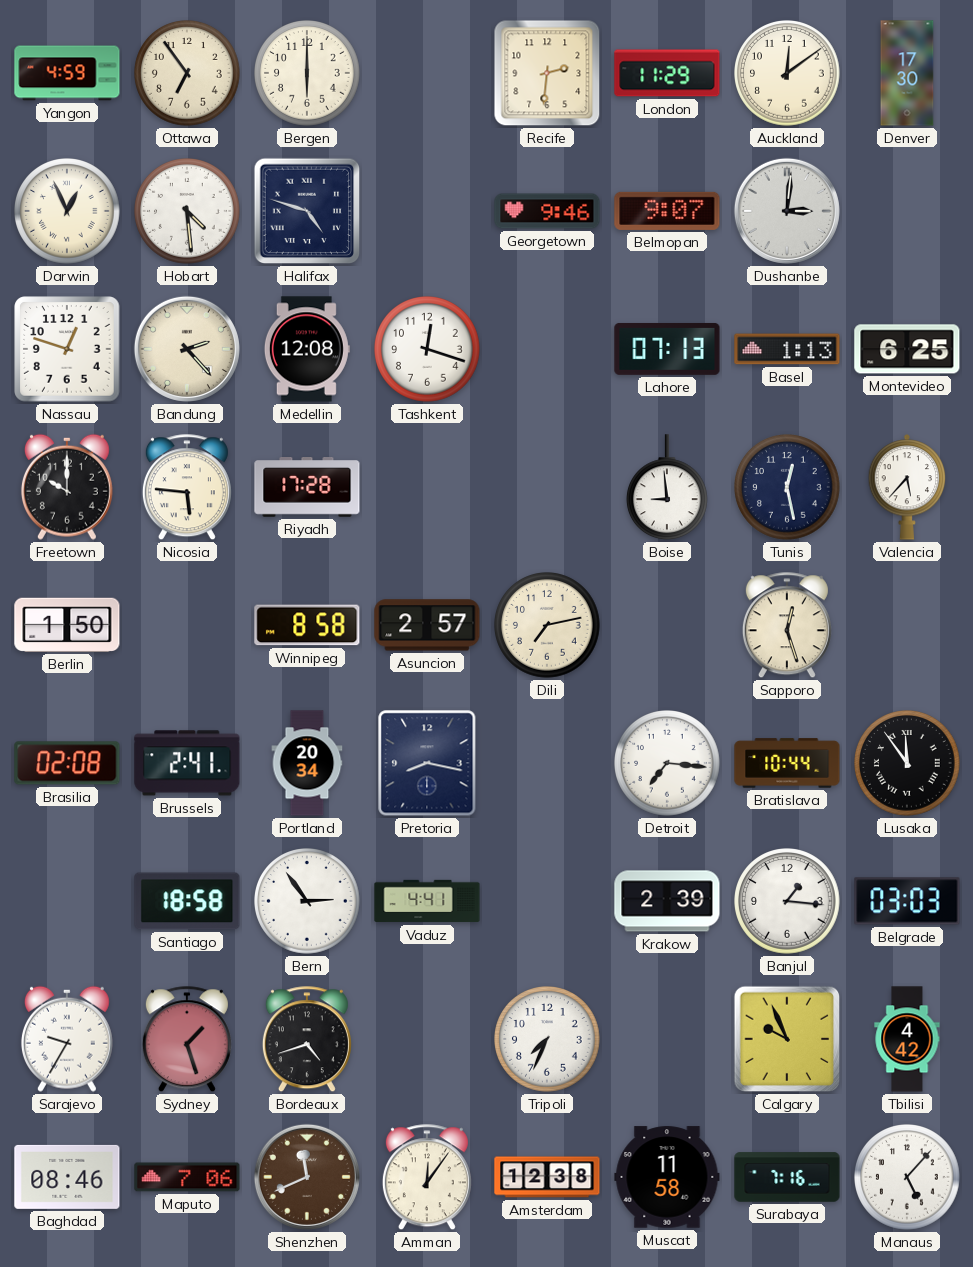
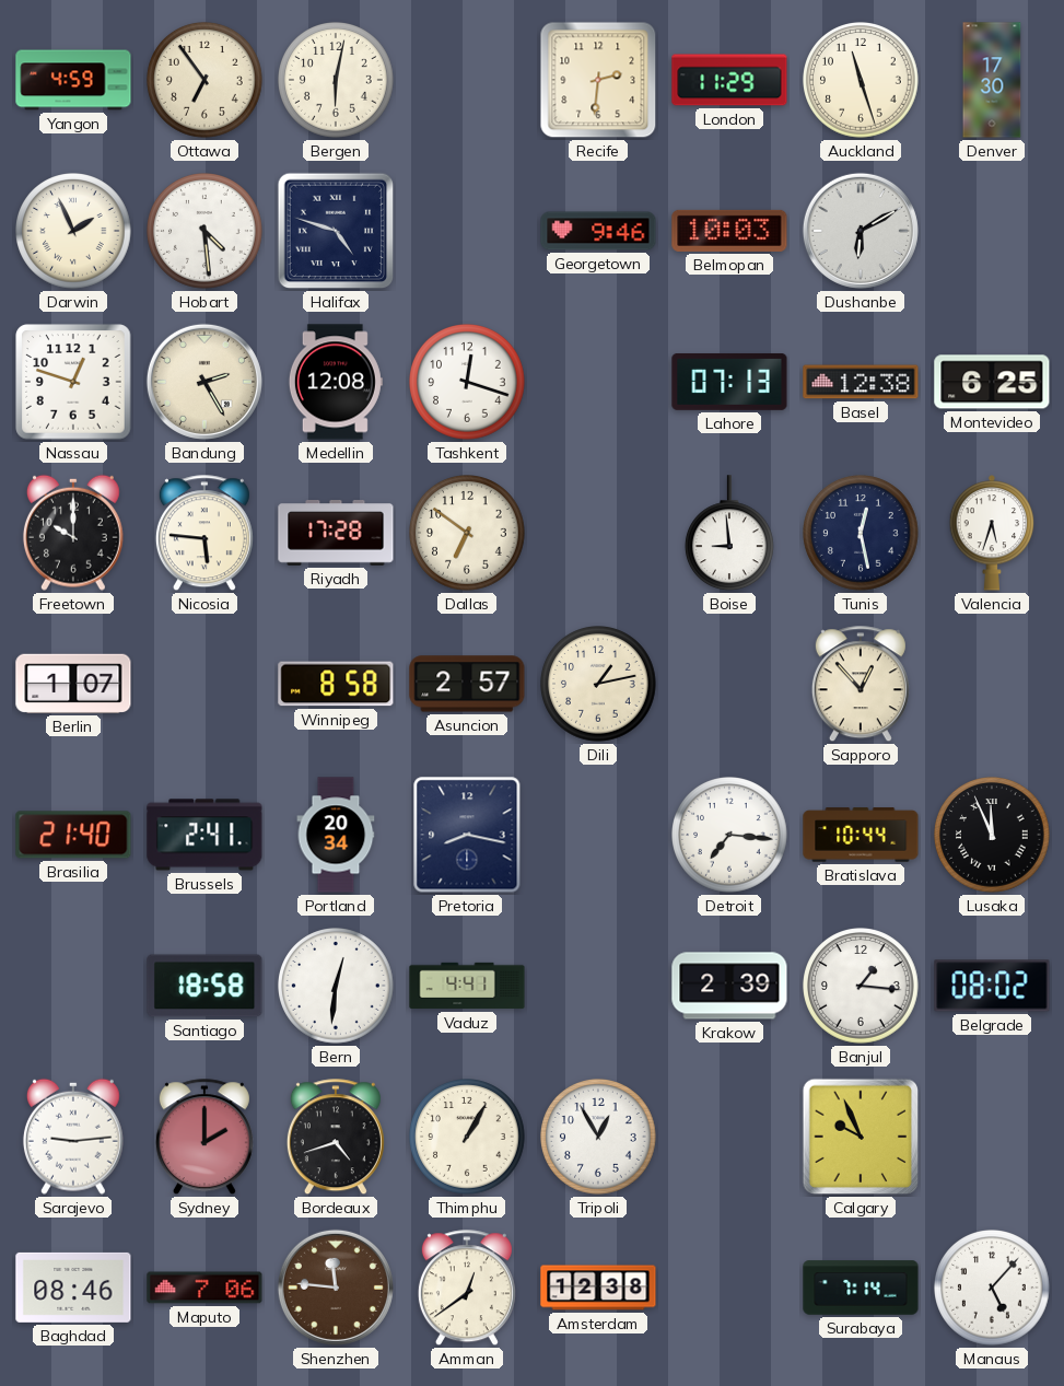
Bergen: 6:00 -> 6:02
Auckland: 12:09 -> 11:27
Darwin: 12:56 -> 1:56
Belmopan: 9:07 -> 10:03
Dushanbe: 3:01 -> 6:10
Bandung: 2:23 -> 2:25
Basel: 1:13 -> 12:38
Dallas: none -> 6:51
Valencia: 5:37 -> 5:33
Berlin: 1:50 -> 1:07
Dili: 7:13 -> 1:13
Sapporo: 12:27 -> 12:53
Brasilia: 02:08 -> 21:40
Lusaka: 11:54 -> 11:56
Bern: 2:54 -> 12:31
Belgrade: 03:03 -> 08:02
Sarajevo: 9:35 -> 9:14
Sydney: 1:27 -> 2:00
Thimphu: none -> 1:05
Tripoli: 7:34 -> 12:55
Tbilisi: 4:42 -> none
Shenzhen: 11:41 -> 11:46
Amman: 12:06 -> 12:39
Muscat: 11:58 -> none
Surabaya: 7:16 -> 7:14
